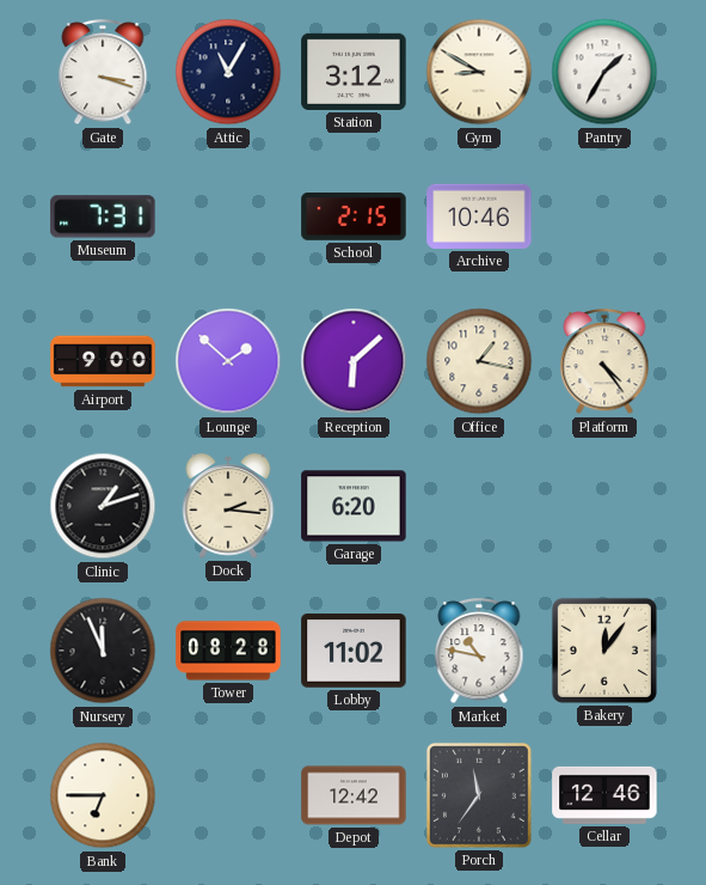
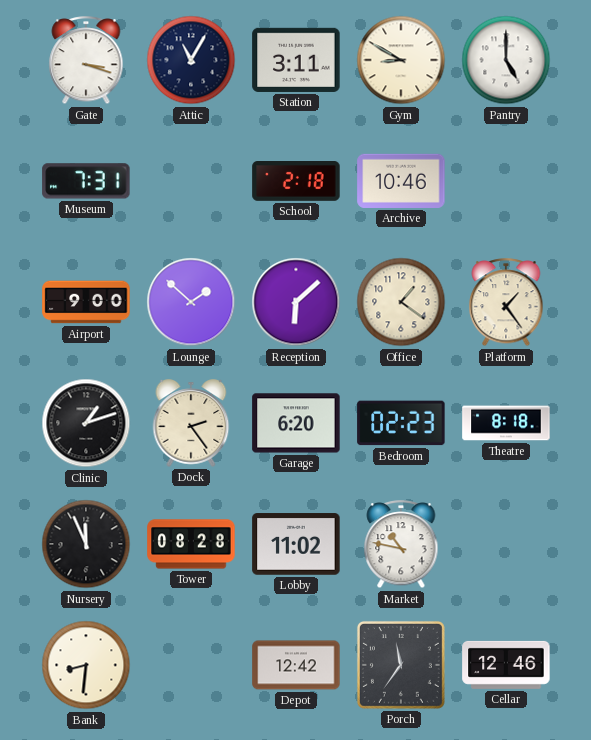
Station: 3:12 -> 3:11
Pantry: 1:35 -> 5:00
School: 2:15 -> 2:18
Office: 1:17 -> 1:21
Platform: 4:24 -> 1:24
Dock: 2:16 -> 2:24
Bedroom: none -> 02:23
Theatre: none -> 8:18
Bakery: 12:06 -> none
Bank: 6:45 -> 8:31
